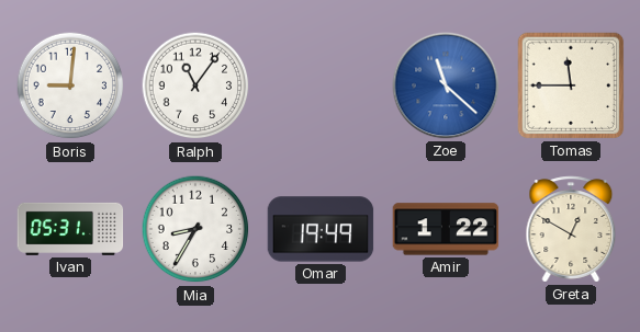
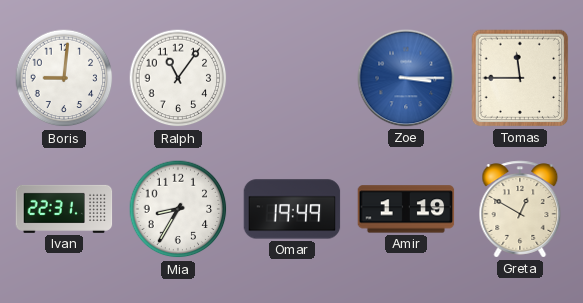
Zoe: 11:22 -> 3:15
Ivan: 05:31 -> 22:31
Amir: 1:22 -> 1:19
